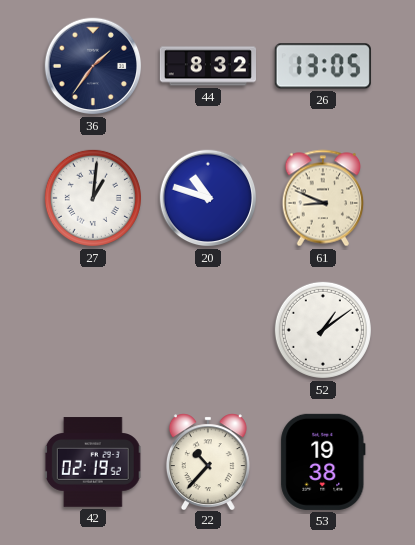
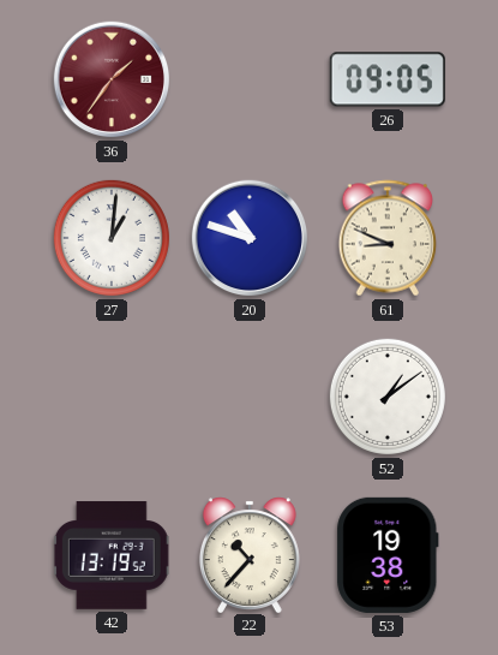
36 dial: navy -> burgundy
44: 8:32 -> none
26: 13:05 -> 09:05
42: 02:19 -> 13:19
